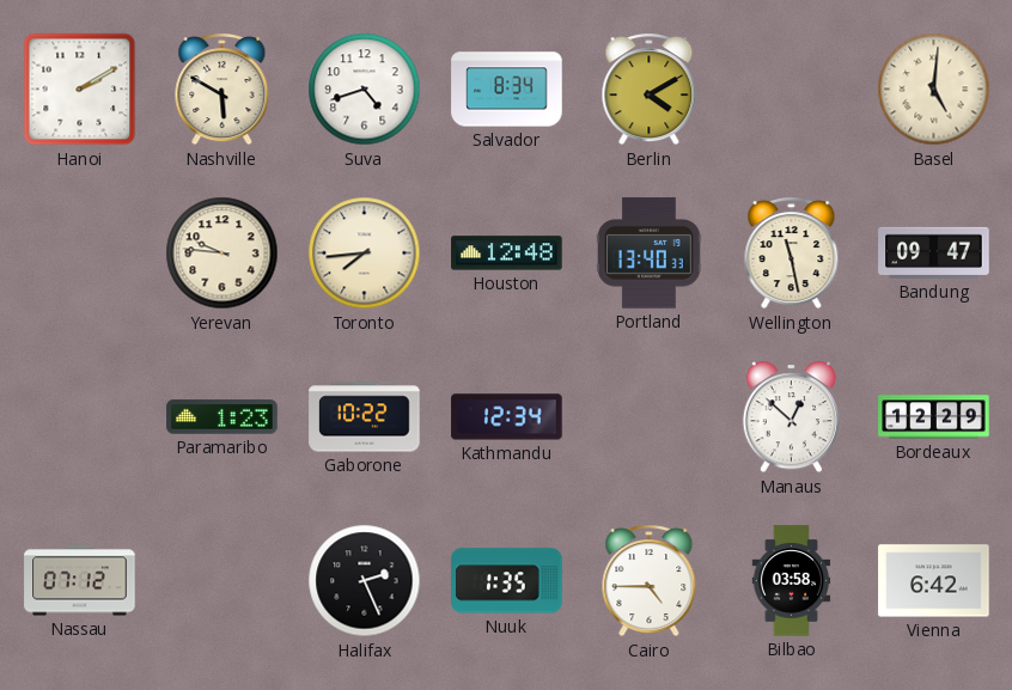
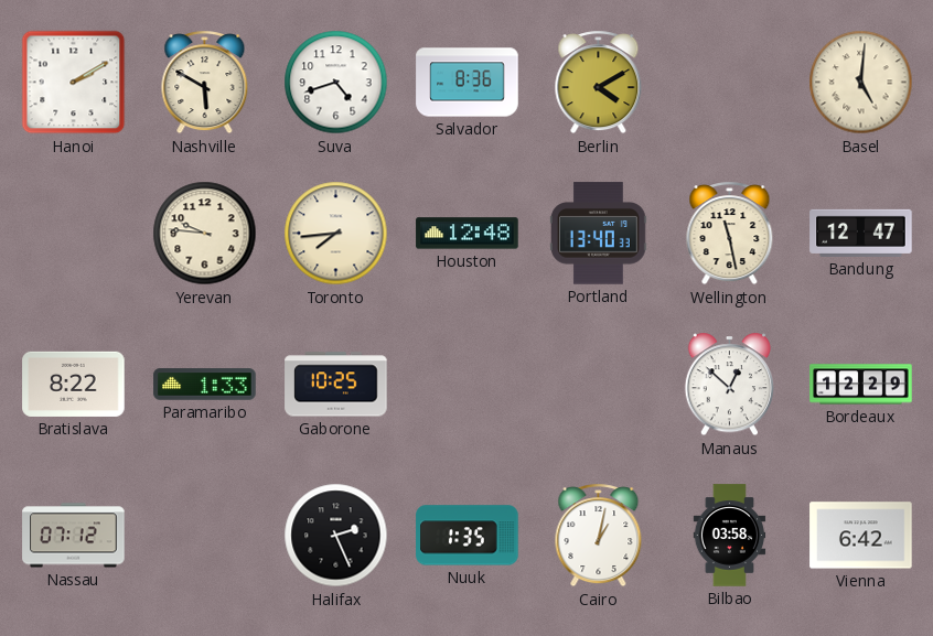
Salvador: 8:34 -> 8:36
Bandung: 09:47 -> 12:47
Bratislava: none -> 8:22
Paramaribo: 1:23 -> 1:33
Gaborone: 10:22 -> 10:25
Kathmandu: 12:34 -> none
Cairo: 4:45 -> 1:02
